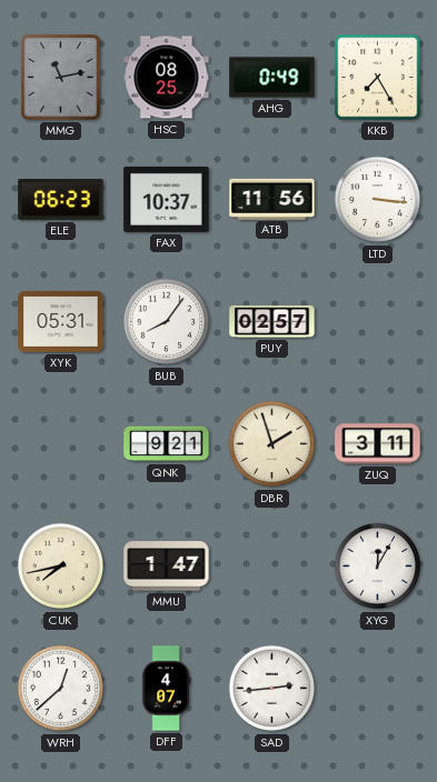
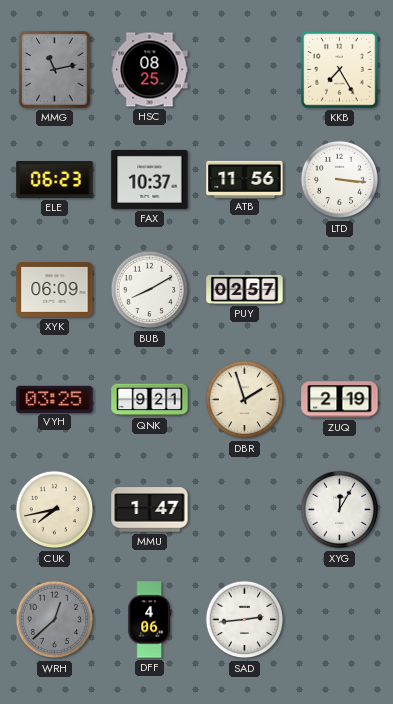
AHG: 0:49 -> none
XYK: 05:31 -> 06:09
BUB: 8:06 -> 8:10
VYH: none -> 03:25
ZUQ: 3:11 -> 2:19
WRH dial: white -> grey
DFF: 4:07 -> 4:06
